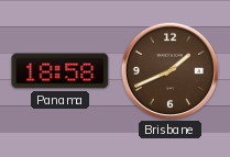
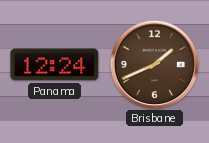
Panama: 18:58 -> 12:24
